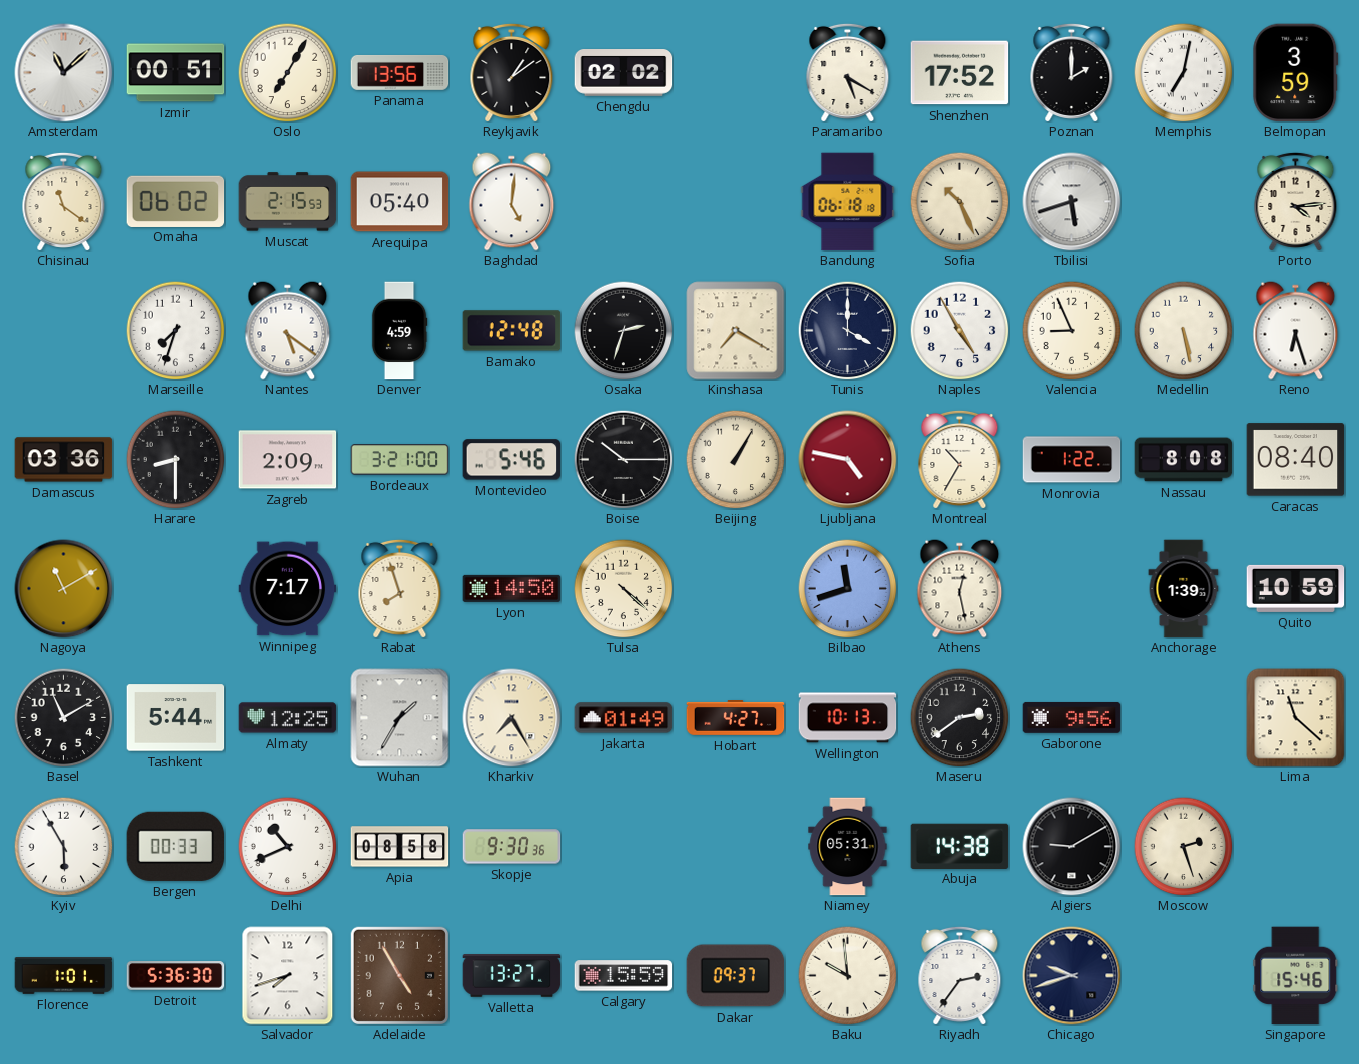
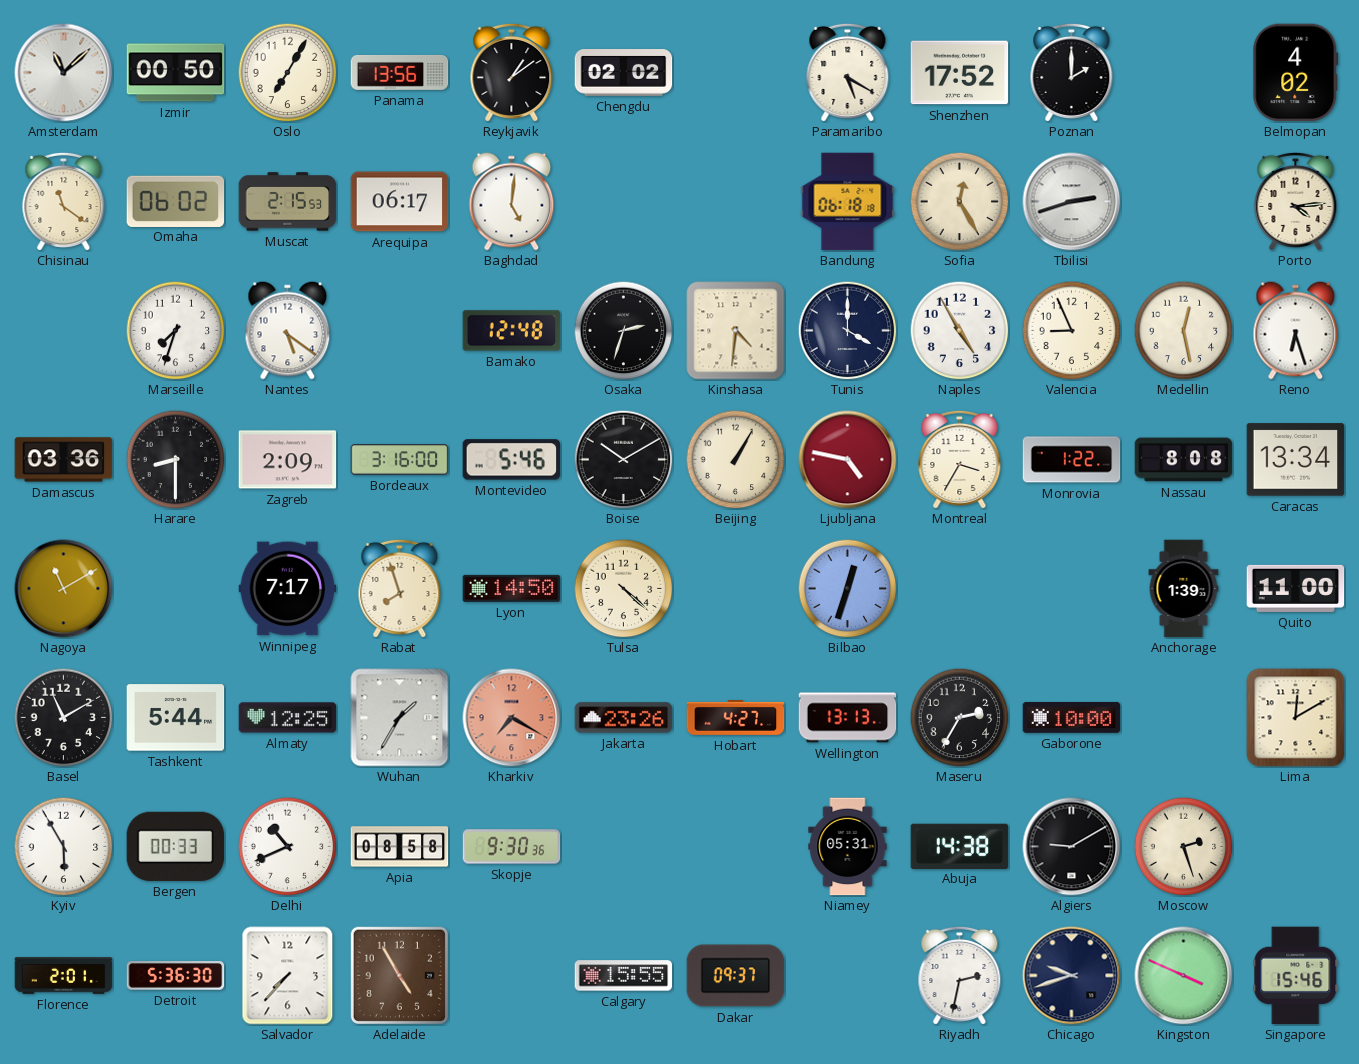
Izmir: 00:51 -> 00:50
Memphis: 7:02 -> none
Belmopan: 3:59 -> 4:02
Arequipa: 05:40 -> 06:17
Sofia: 10:26 -> 12:25
Tbilisi: 5:42 -> 2:42
Denver: 4:59 -> none
Kinshasa: 7:20 -> 4:31
Medellin: 5:28 -> 12:28
Bordeaux: 3:21 -> 3:16
Boise: 10:15 -> 10:10
Montreal: 10:35 -> 3:35
Caracas: 08:40 -> 13:34
Bilbao: 11:42 -> 12:33
Athens: 12:28 -> none
Quito: 10:59 -> 11:00
Kharkiv: 7:25 -> 7:20
Kharkiv dial: cream -> salmon
Jakarta: 01:49 -> 23:26
Wellington: 10:13 -> 13:13
Maseru: 2:39 -> 2:35
Gaborone: 9:56 -> 10:00
Lima: 11:22 -> 12:10
Florence: 1:01 -> 2:01
Salvador: 7:42 -> 7:37
Valletta: 13:27 -> none
Calgary: 15:59 -> 15:55
Baku: 9:59 -> none
Riyadh: 2:36 -> 2:32
Kingston: none -> 3:49
